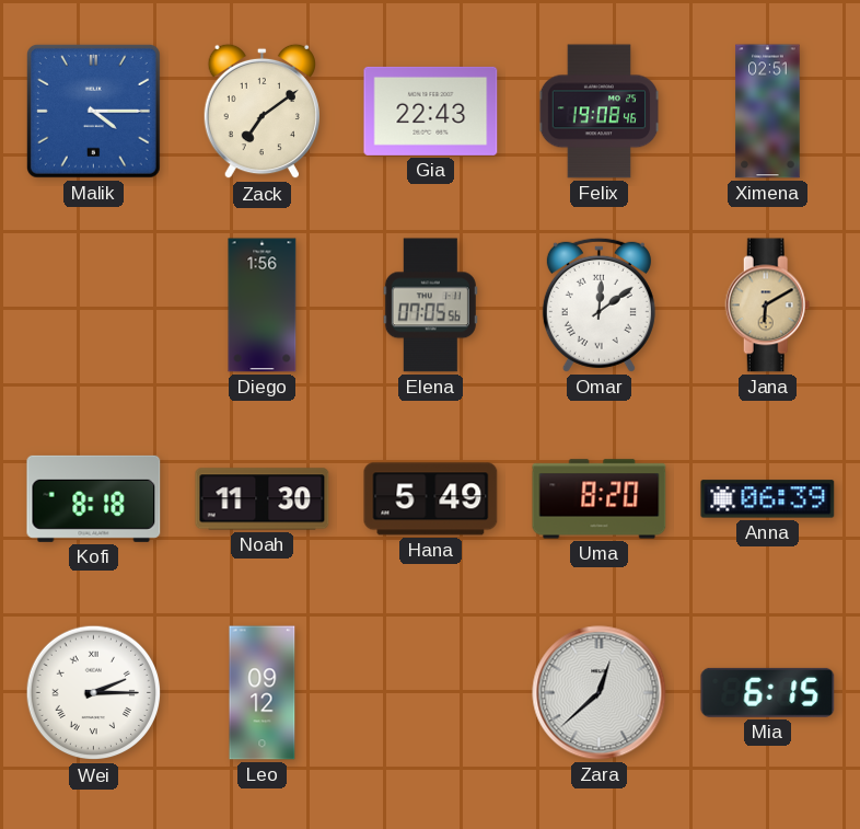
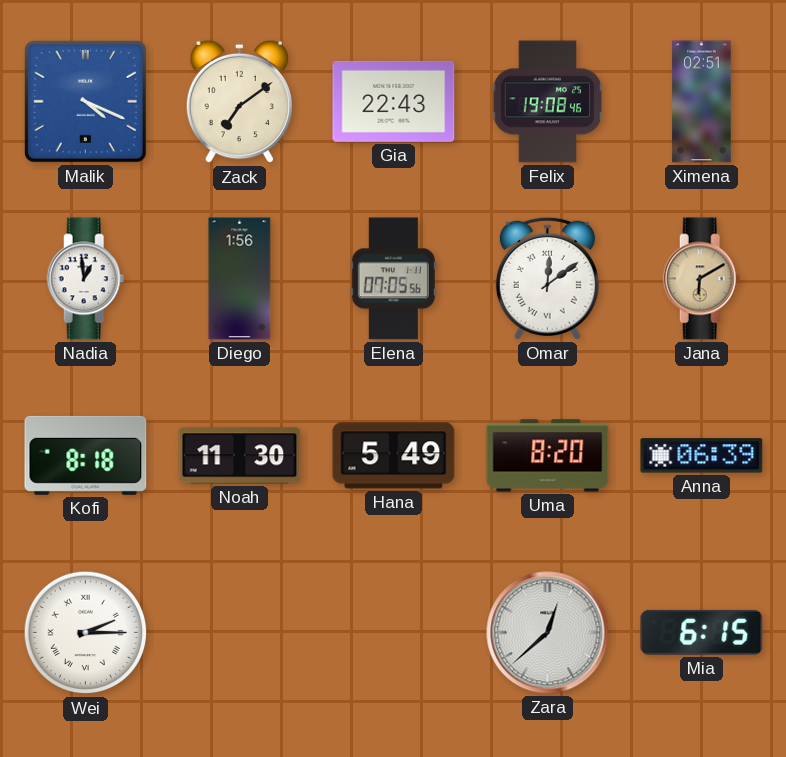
Malik: 4:15 -> 4:19
Nadia: none -> 12:59
Leo: 09:12 -> none
